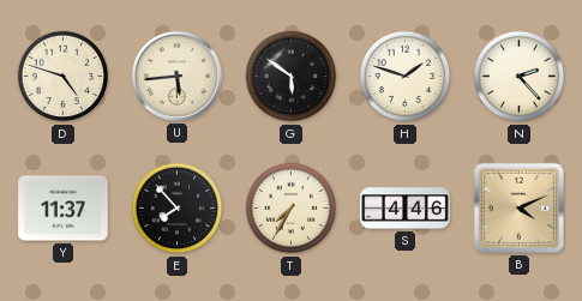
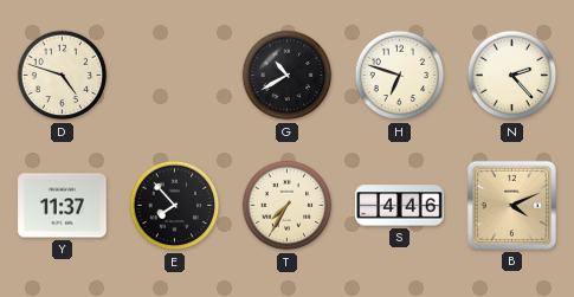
U: 5:44 -> none
G: 5:51 -> 10:40
H: 1:48 -> 6:48
